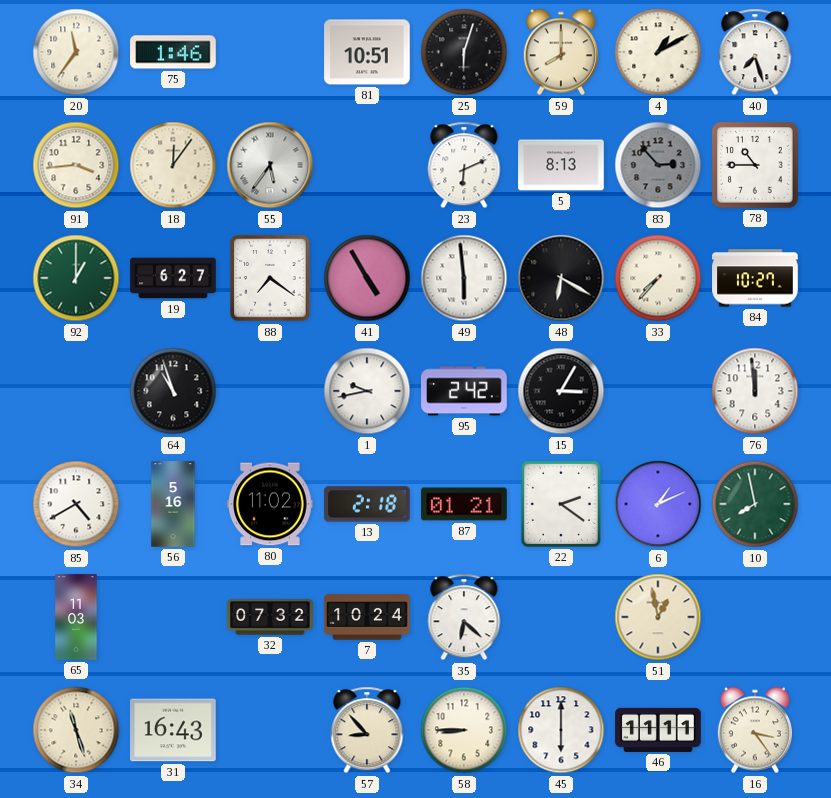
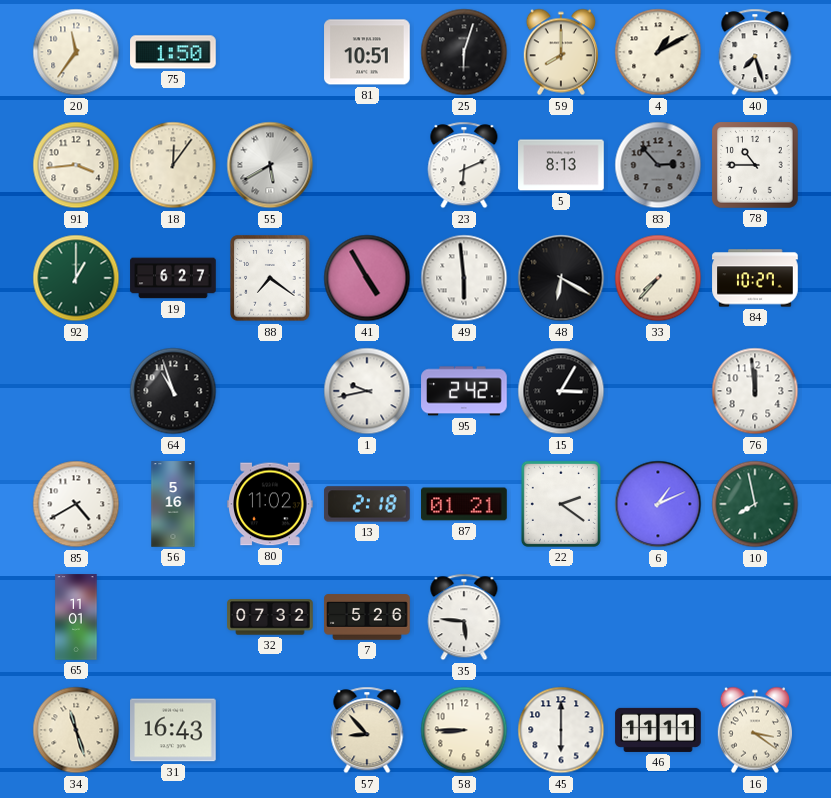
75: 1:46 -> 1:50
55: 5:36 -> 5:40
65: 11:03 -> 11:01
7: 10:24 -> 5:26
35: 6:22 -> 5:46
51: 12:58 -> none
16: 3:24 -> 3:21
